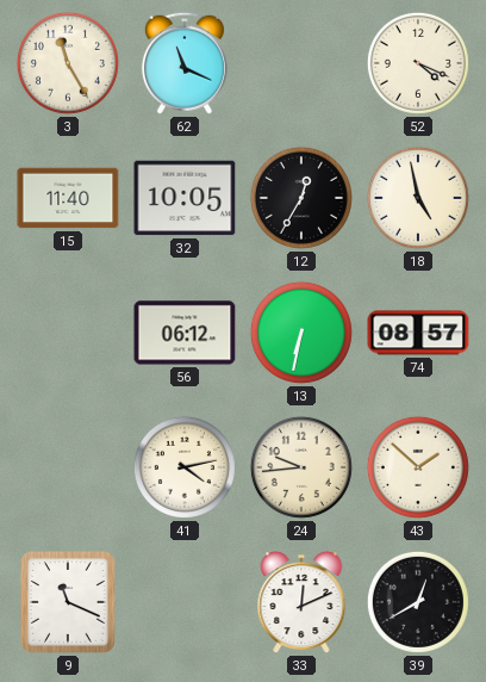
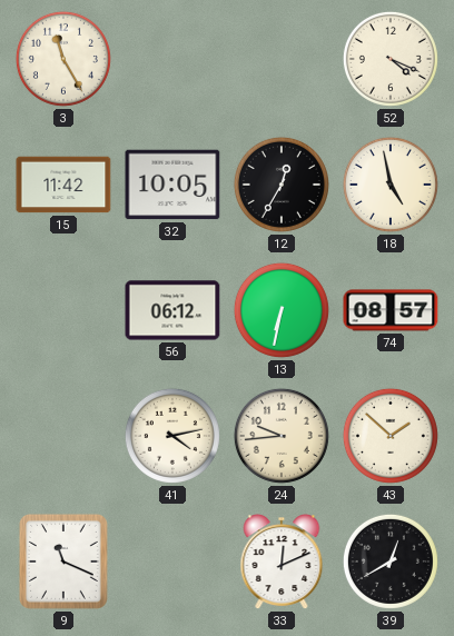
62: 11:19 -> none
15: 11:40 -> 11:42
